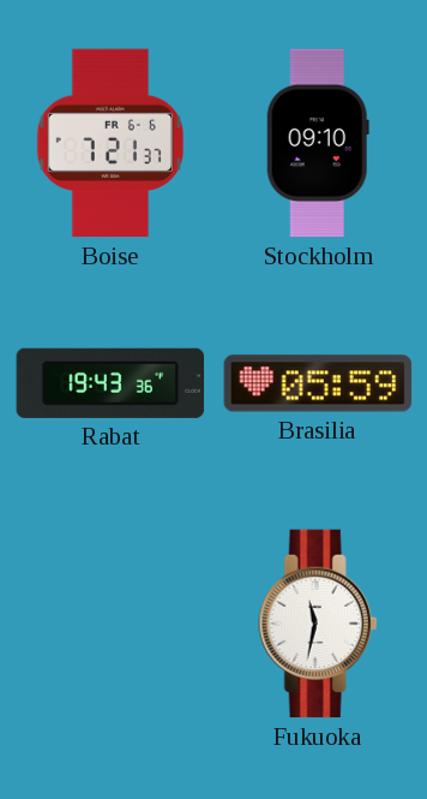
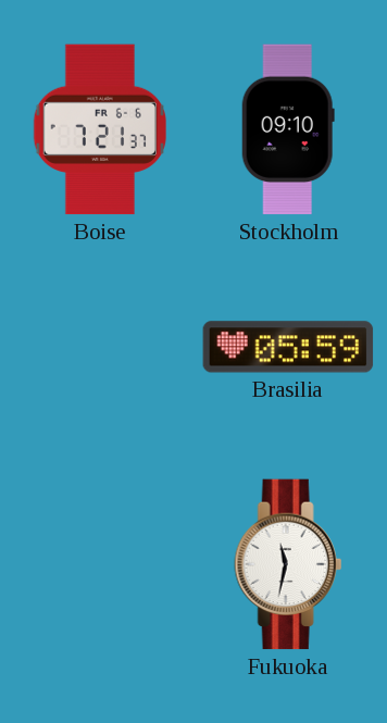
Rabat: 19:43 -> none
